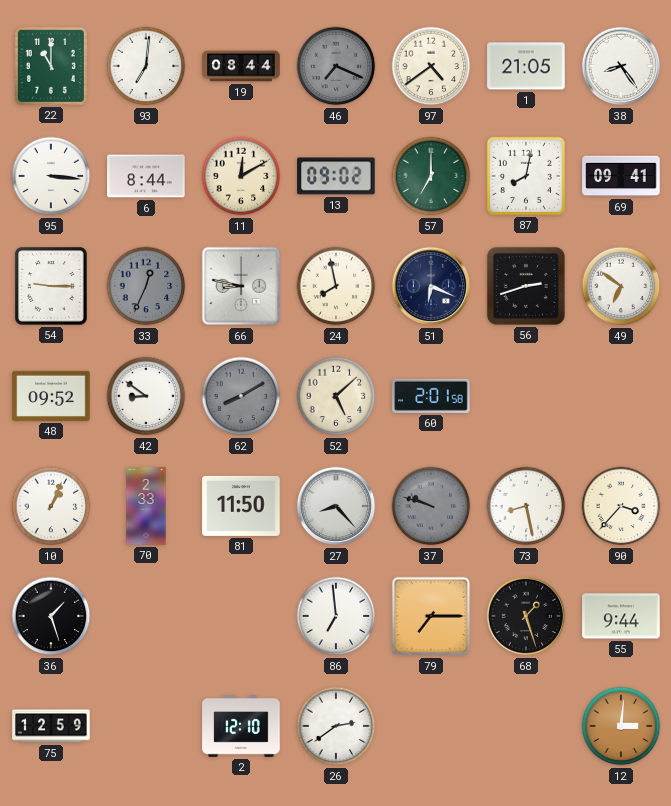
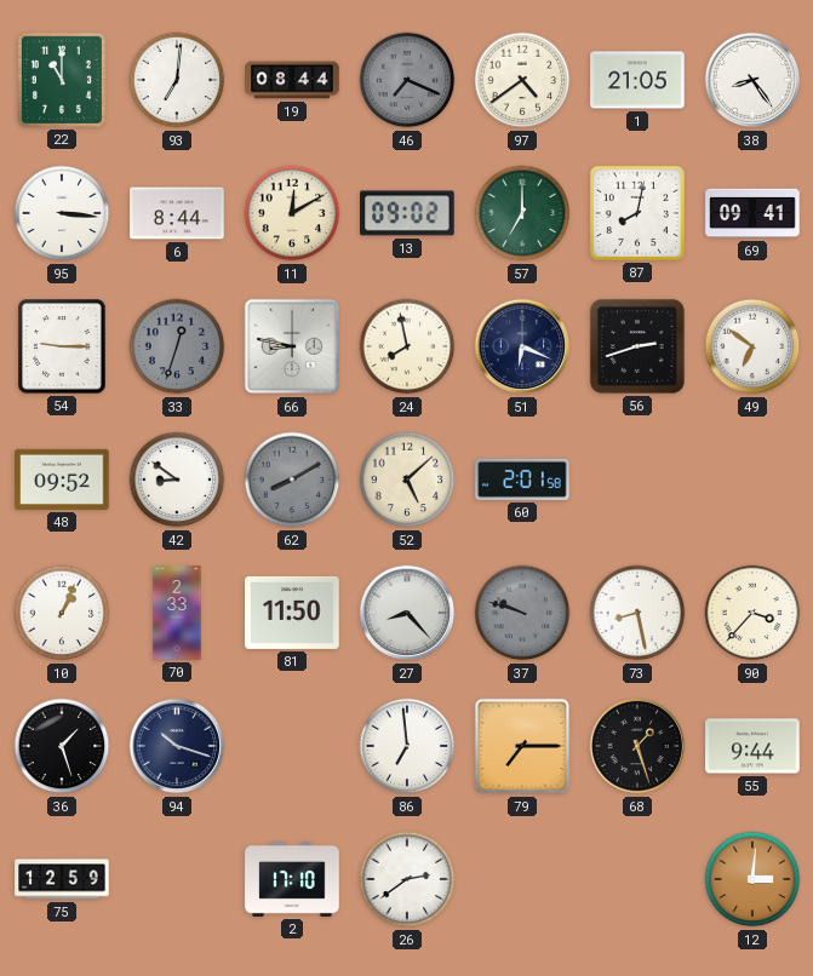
33: 12:34 -> 12:33
94: none -> 10:18
2: 12:10 -> 17:10
